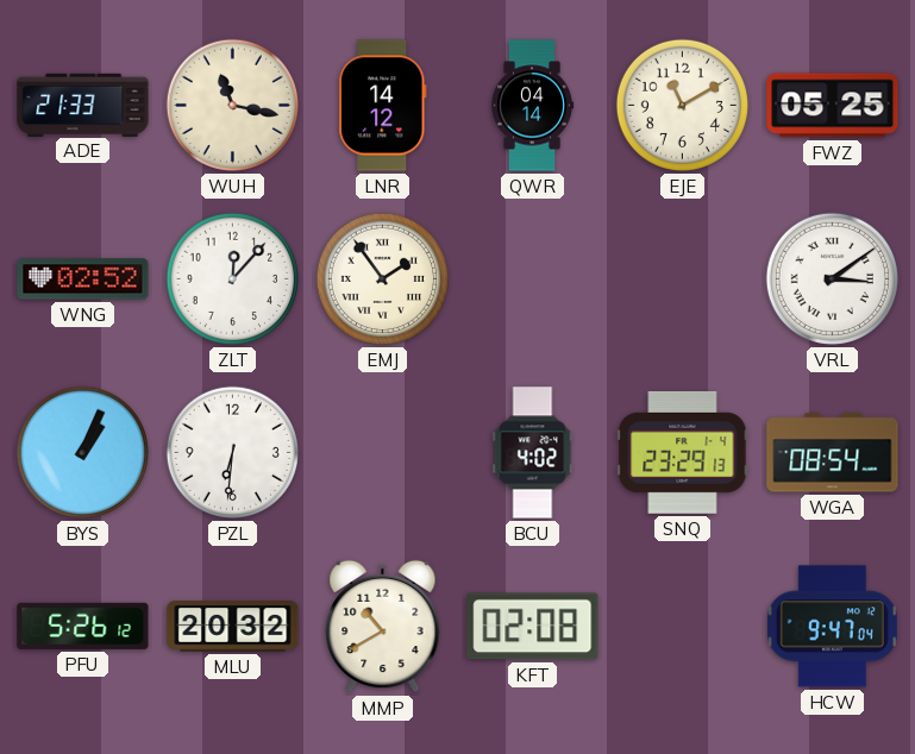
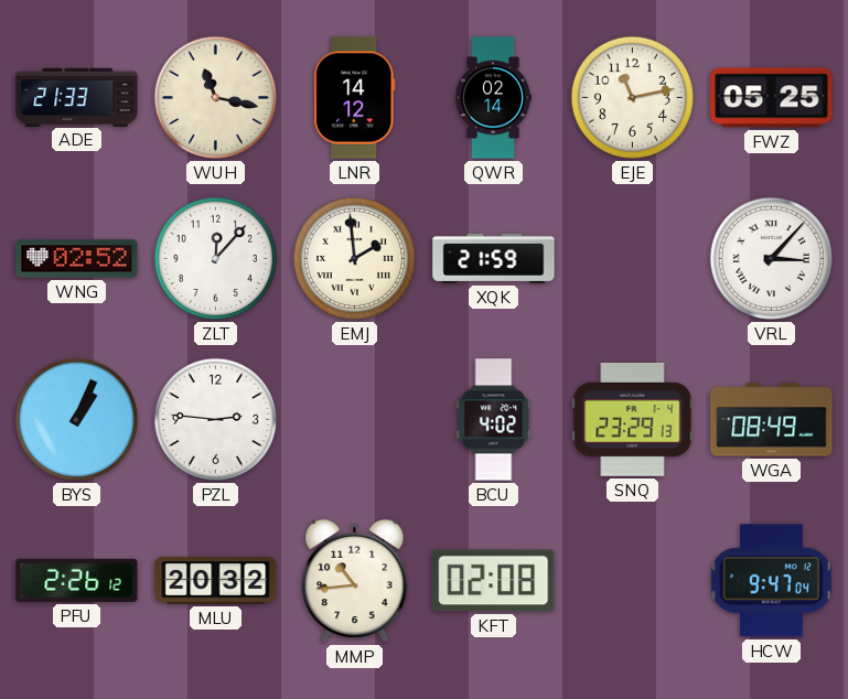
QWR: 04:14 -> 02:14
EJE: 11:10 -> 11:13
EMJ: 1:54 -> 1:59
XQK: none -> 21:59
VRL: 3:09 -> 3:07
PZL: 6:31 -> 2:46
WGA: 08:54 -> 08:49
PFU: 5:26 -> 2:26
MMP: 10:40 -> 10:44
